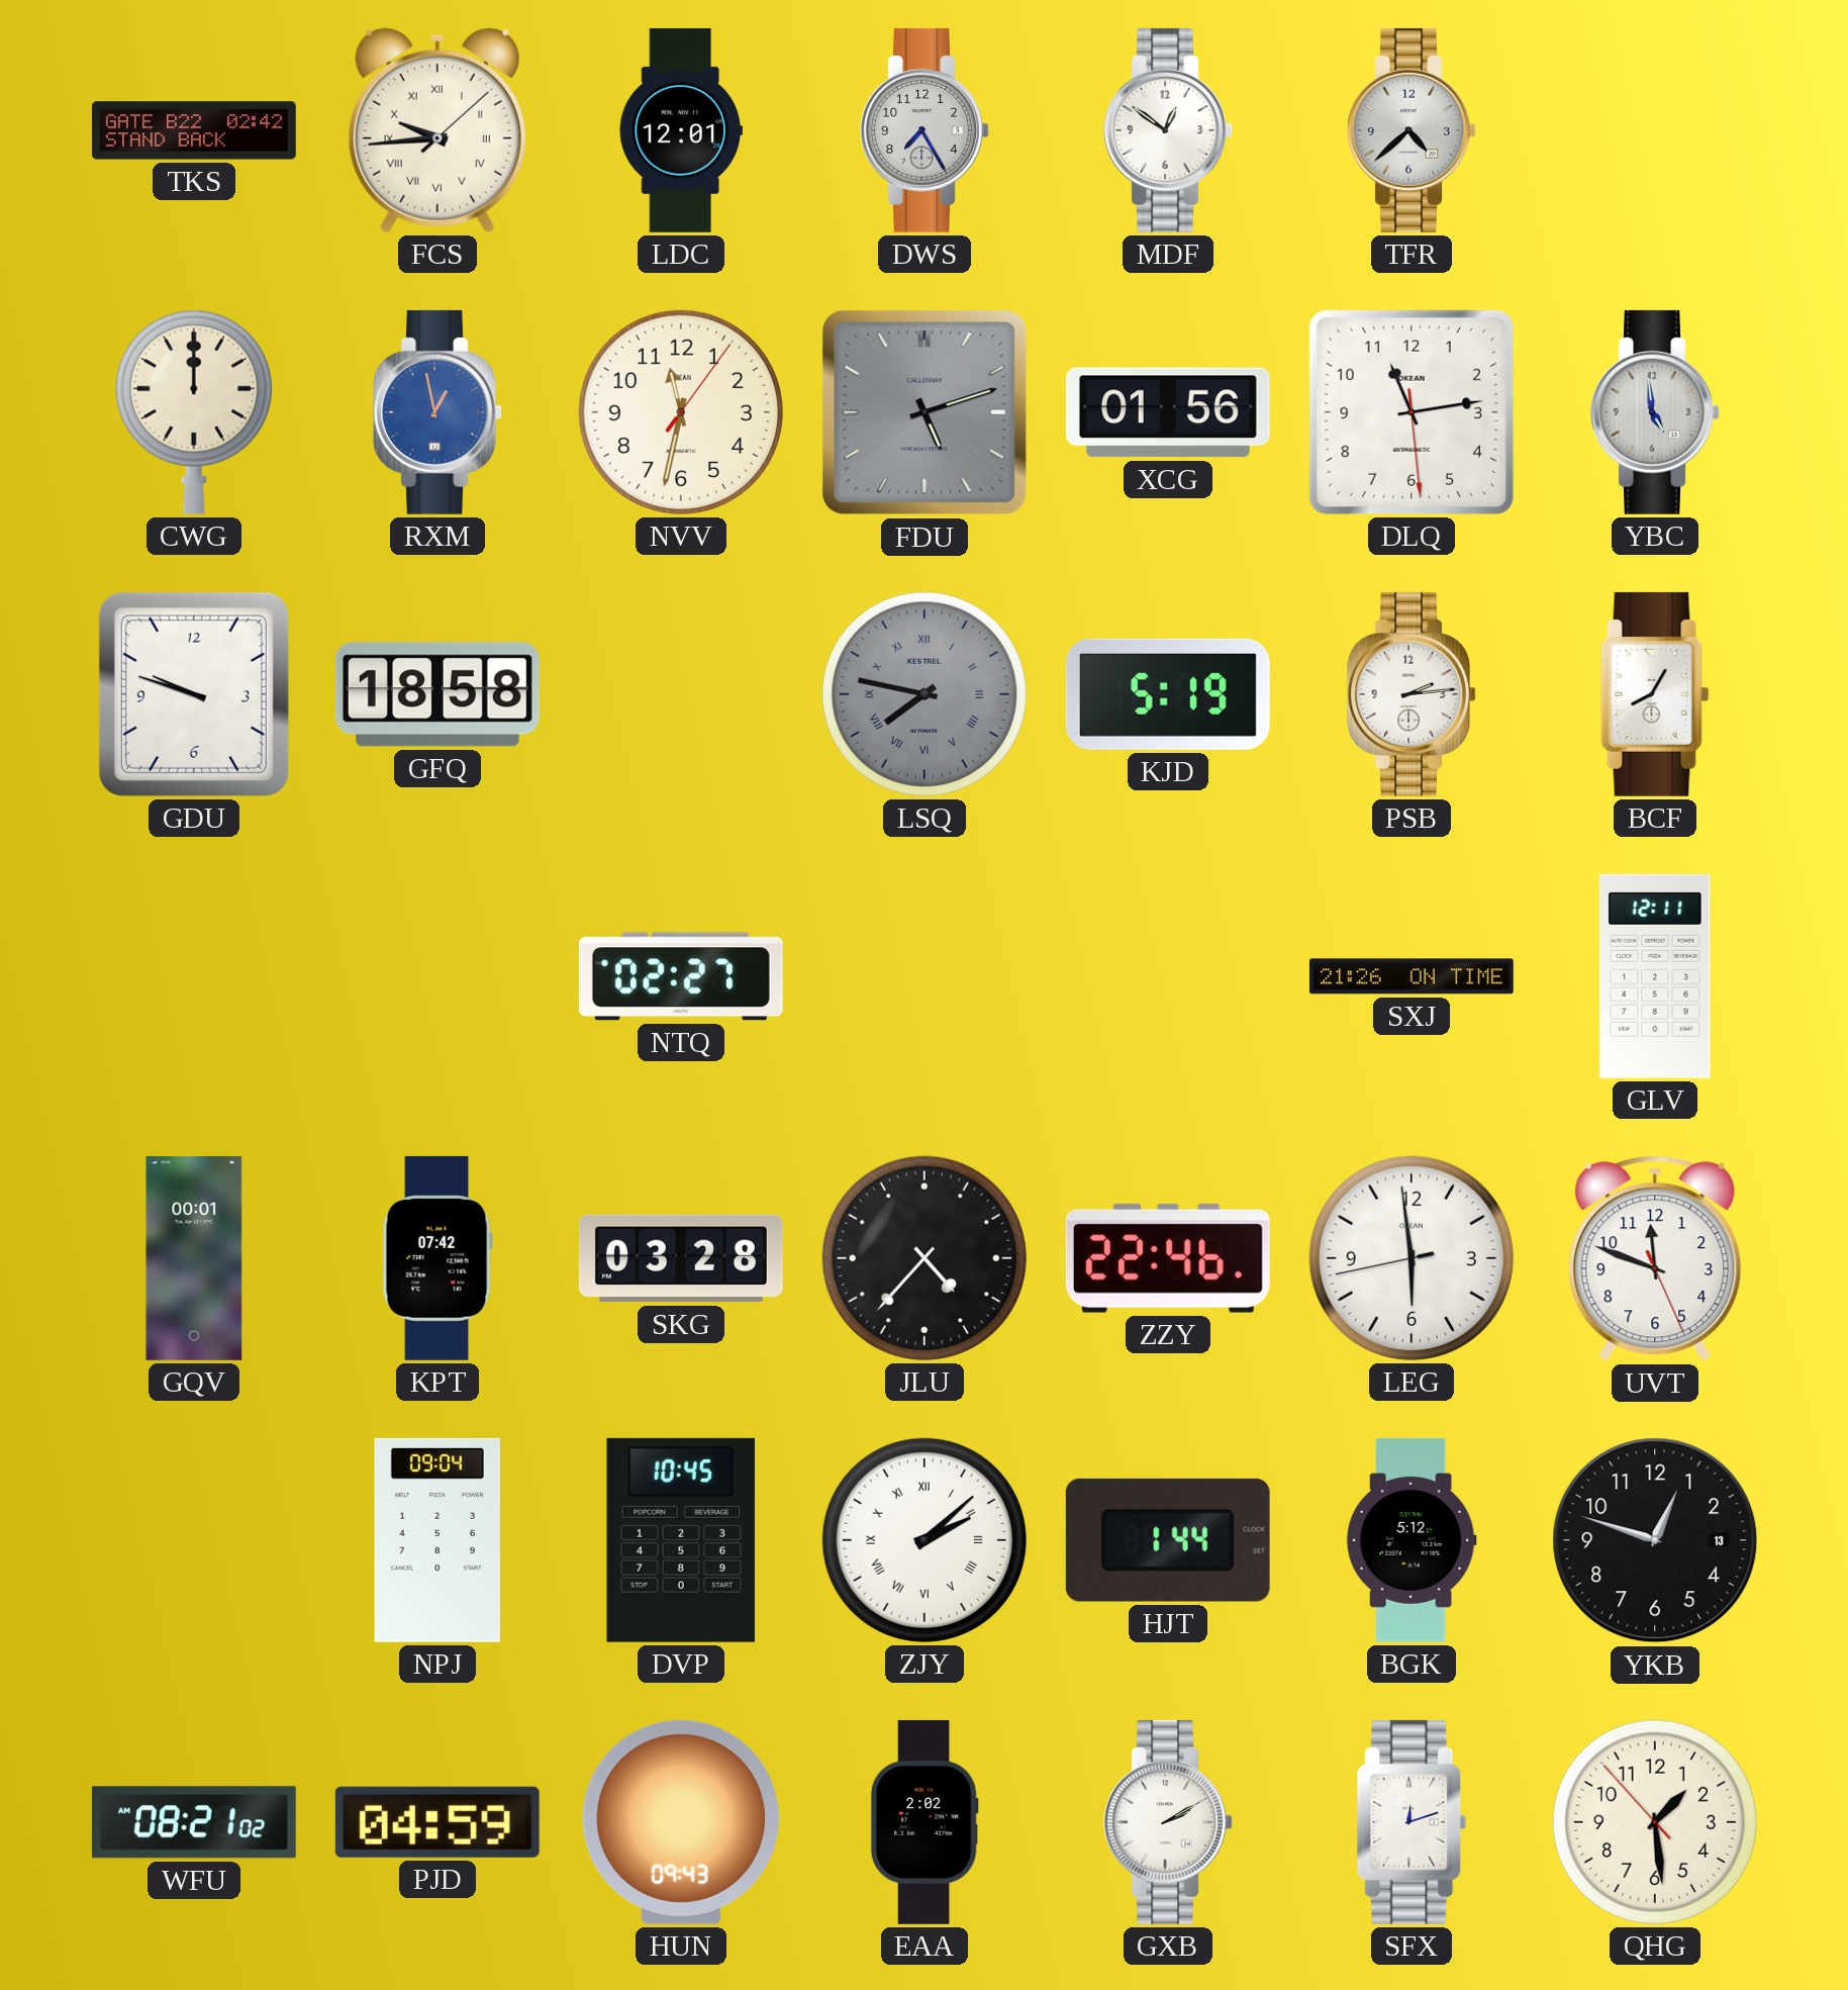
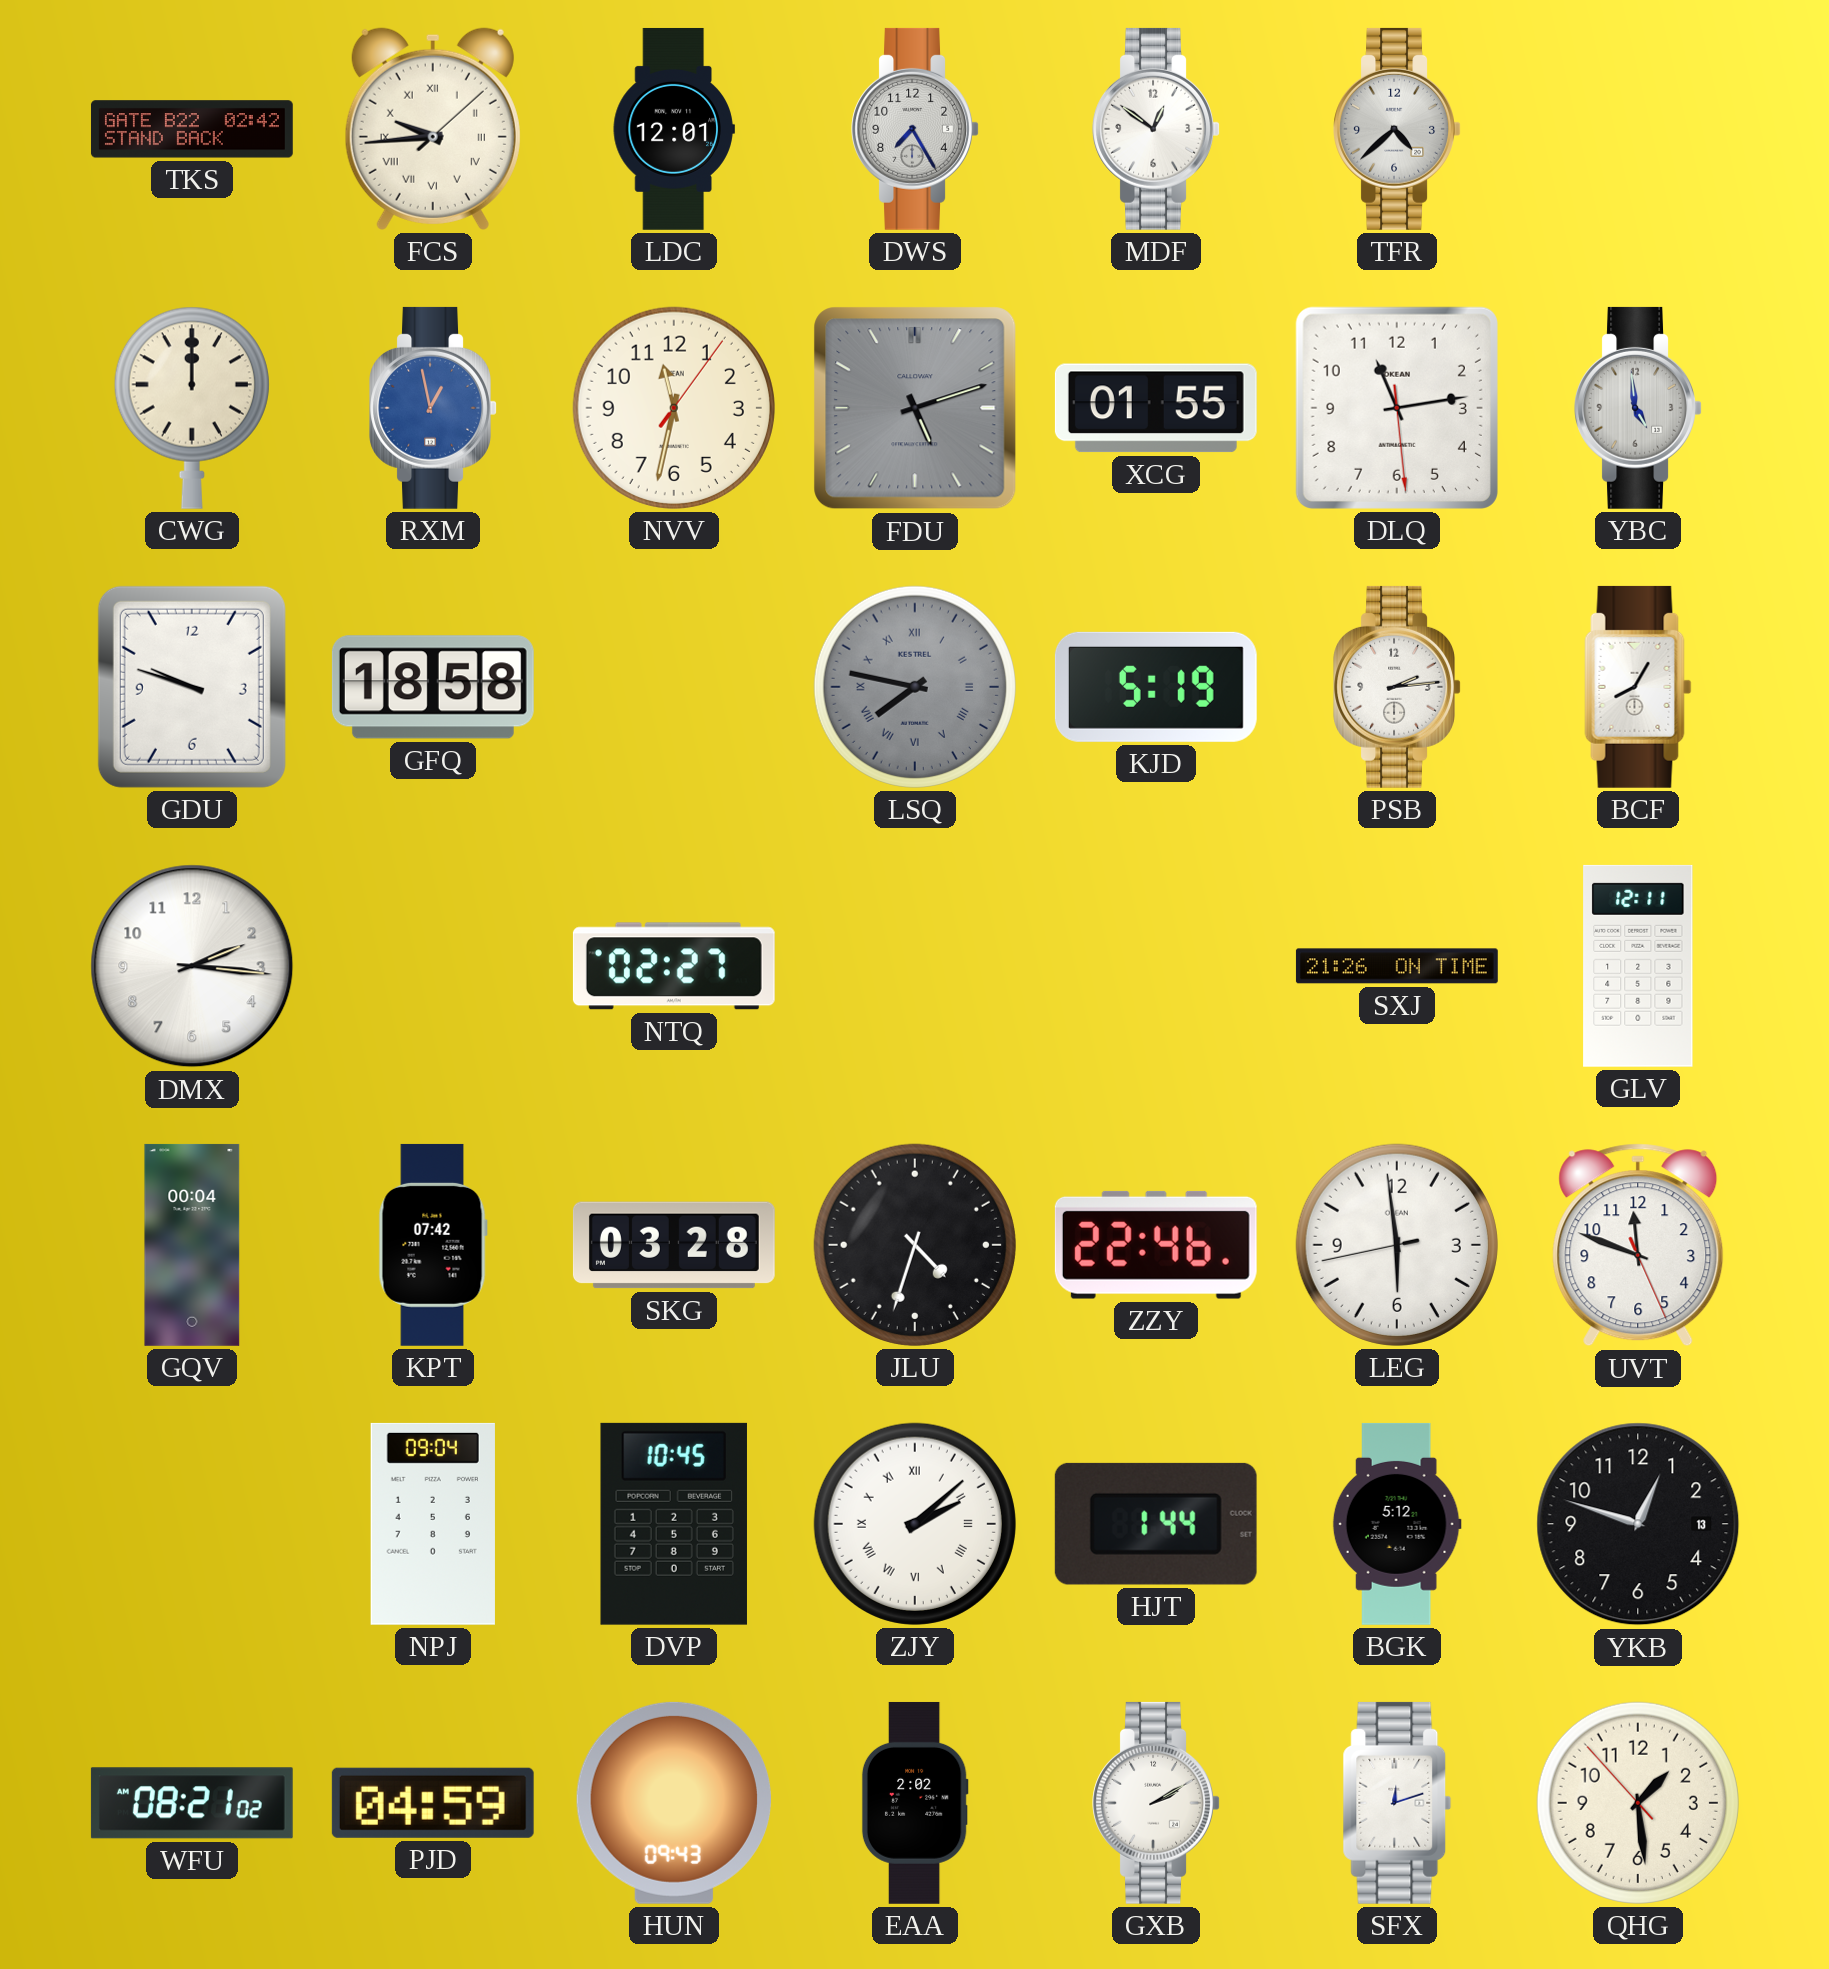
XCG: 01:56 -> 01:55
DMX: none -> 2:16
GQV: 00:01 -> 00:04
JLU: 4:37 -> 4:33
